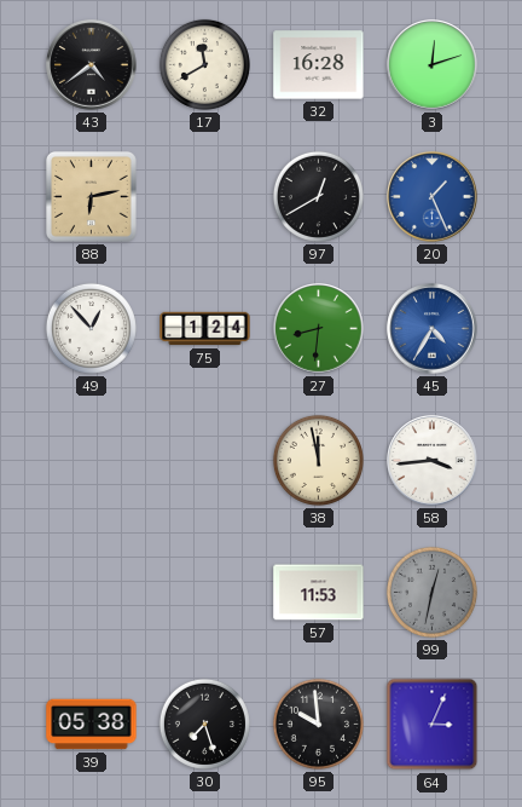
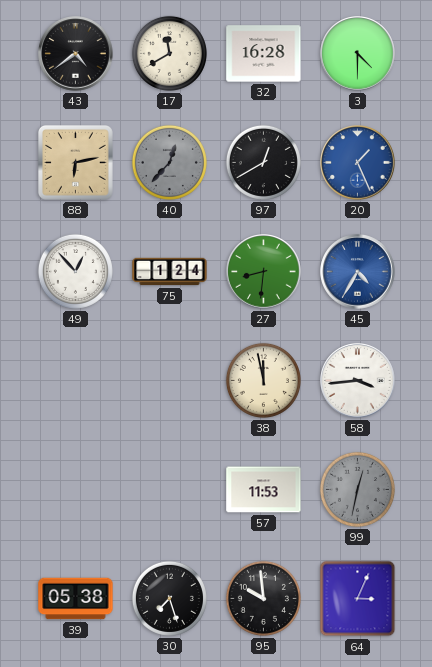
3: 12:12 -> 4:30
40: none -> 12:37
